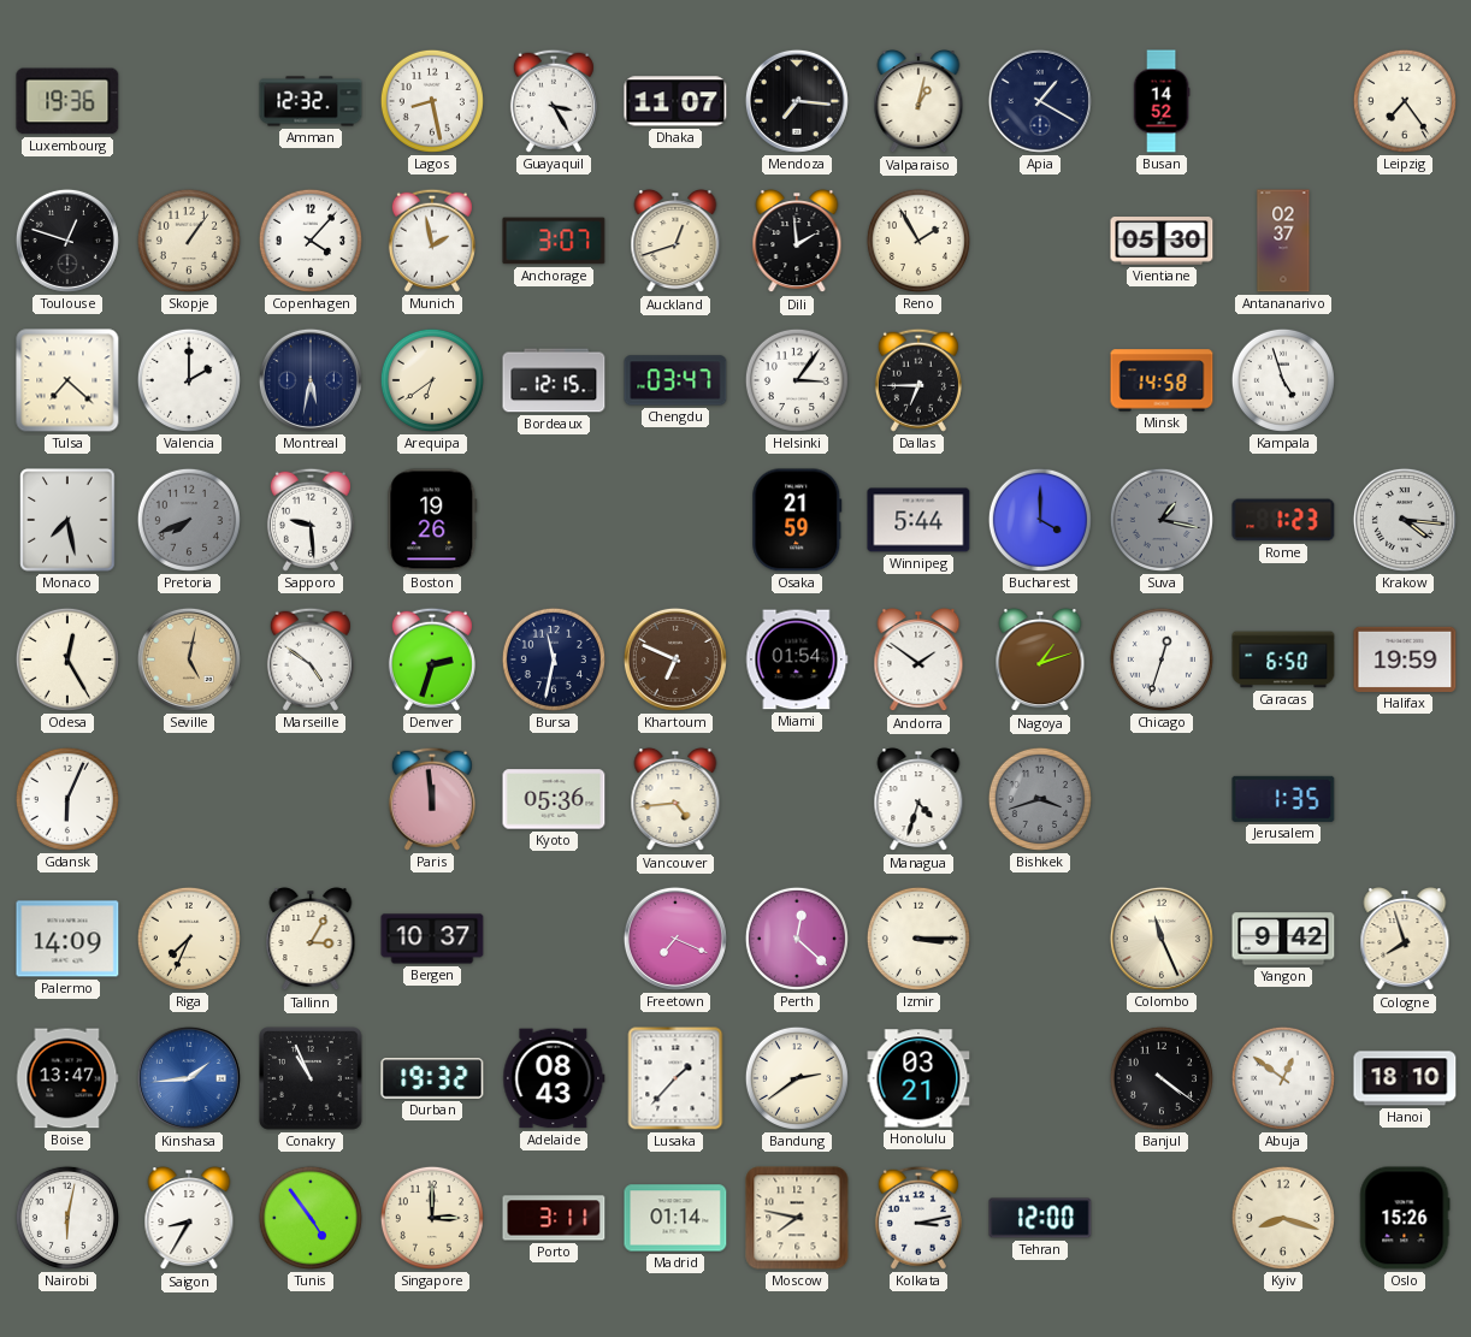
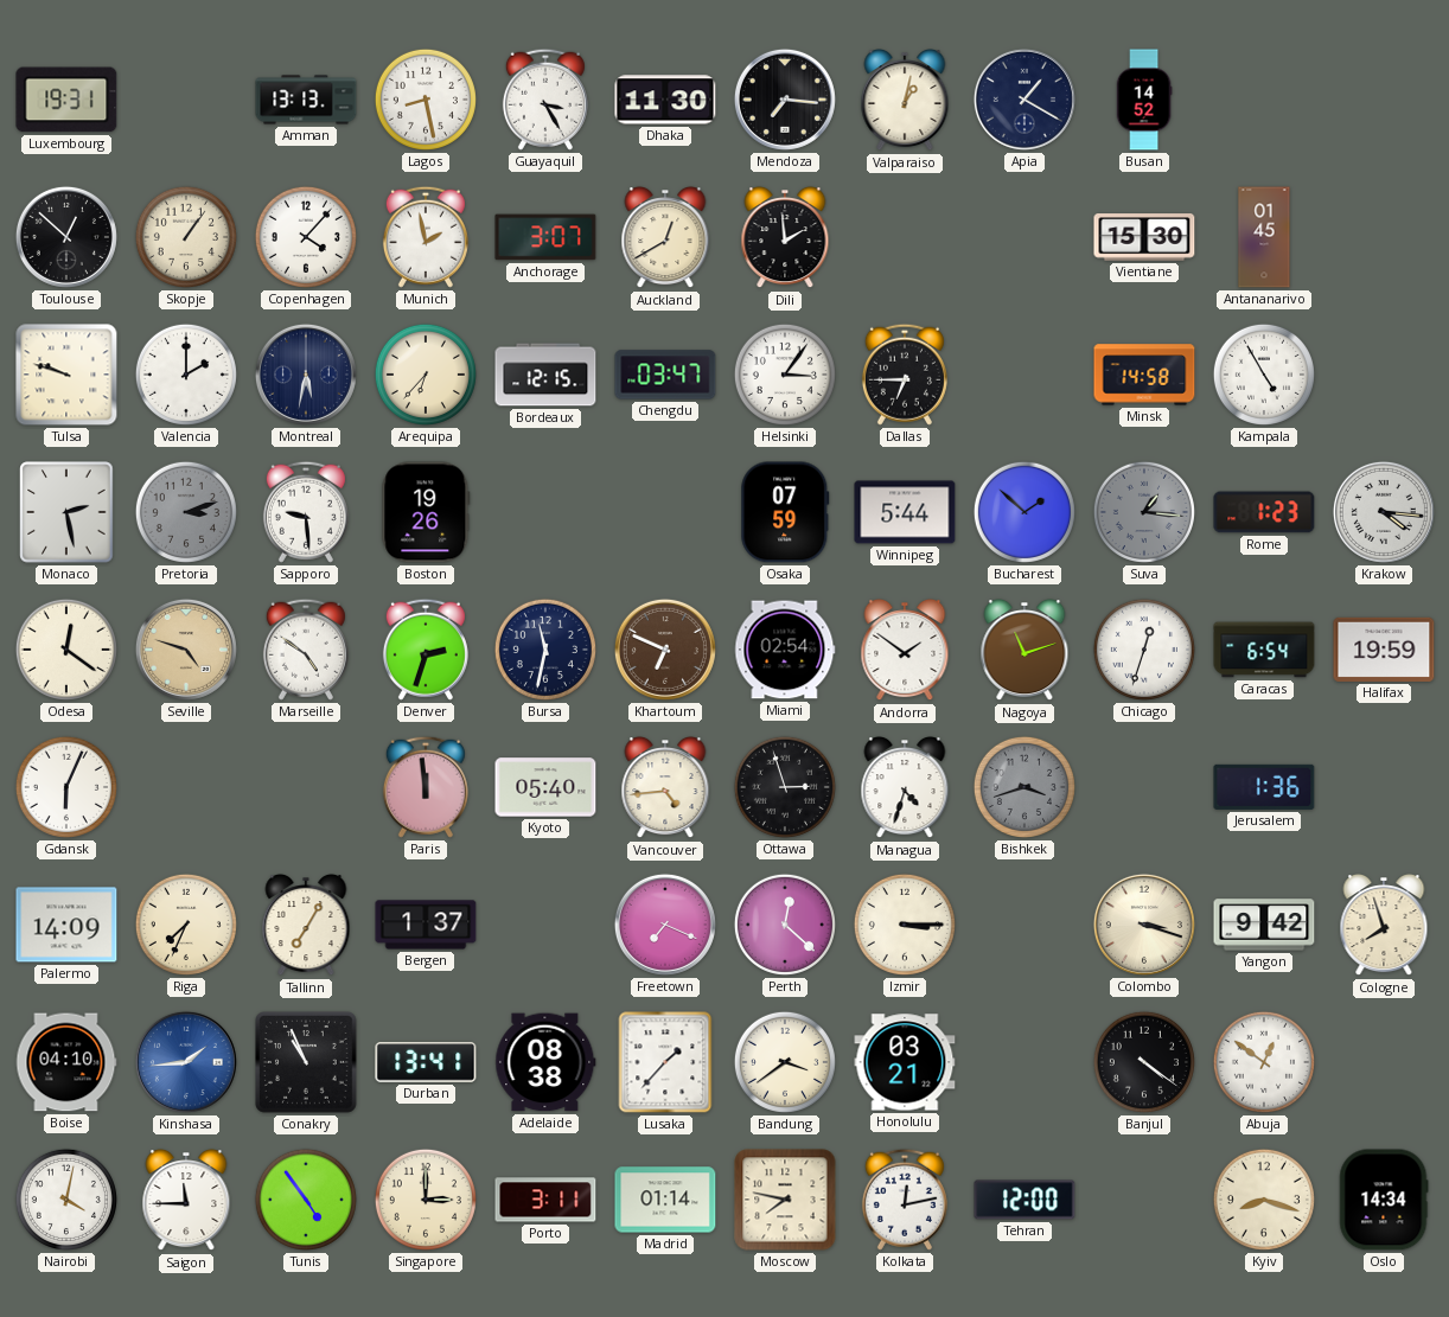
Luxembourg: 19:36 -> 19:31
Amman: 12:32 -> 13:13
Dhaka: 11:07 -> 11:30
Leipzig: 7:24 -> none
Toulouse: 12:48 -> 12:52
Auckland: 12:42 -> 12:40
Reno: 1:55 -> none
Vientiane: 05:30 -> 15:30
Antananarivo: 02:37 -> 01:45
Tulsa: 7:22 -> 9:48
Arequipa: 6:39 -> 6:37
Kampala: 4:57 -> 4:55
Monaco: 7:28 -> 2:28
Pretoria: 7:41 -> 3:12
Osaka: 21:59 -> 07:59
Bucharest: 4:00 -> 1:52
Suva: 1:17 -> 1:16
Odesa: 12:25 -> 12:21
Seville: 5:02 -> 4:48
Miami: 01:54 -> 02:54
Nagoya: 1:12 -> 11:12
Caracas: 6:50 -> 6:54
Kyoto: 05:36 -> 05:40
Ottawa: none -> 2:57
Jerusalem: 1:35 -> 1:36
Tallinn: 3:05 -> 7:05
Bergen: 10:37 -> 1:37
Colombo: 11:26 -> 3:18
Boise: 13:47 -> 04:10
Durban: 19:32 -> 13:41
Adelaide: 08:43 -> 08:38
Bandung: 2:39 -> 3:39
Hanoi: 18:10 -> none
Nairobi: 6:02 -> 4:02
Saigon: 8:35 -> 11:45
Kolkata: 3:13 -> 12:13
Oslo: 15:26 -> 14:34
